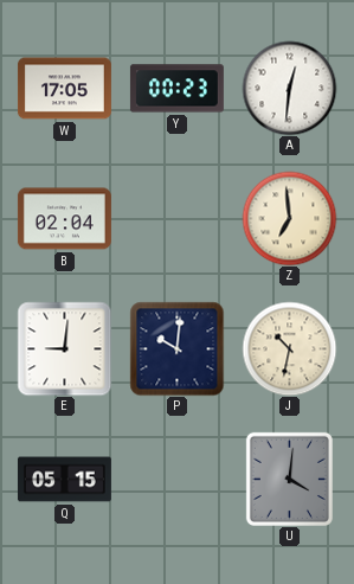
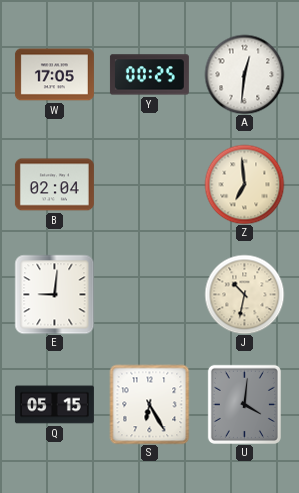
Y: 00:23 -> 00:25
P: 10:01 -> none
S: none -> 6:25
